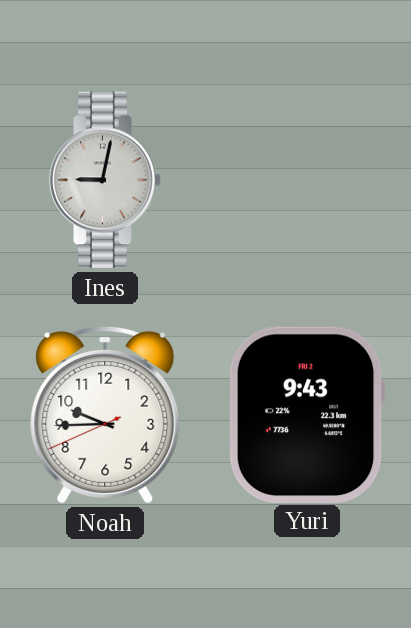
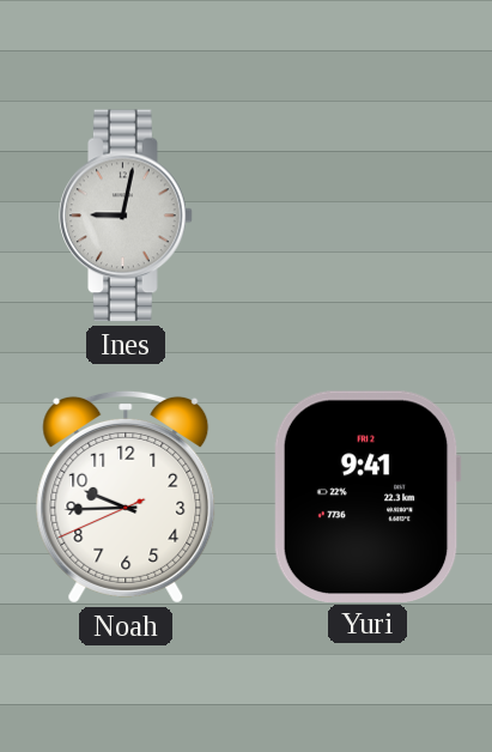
Yuri: 9:43 -> 9:41
